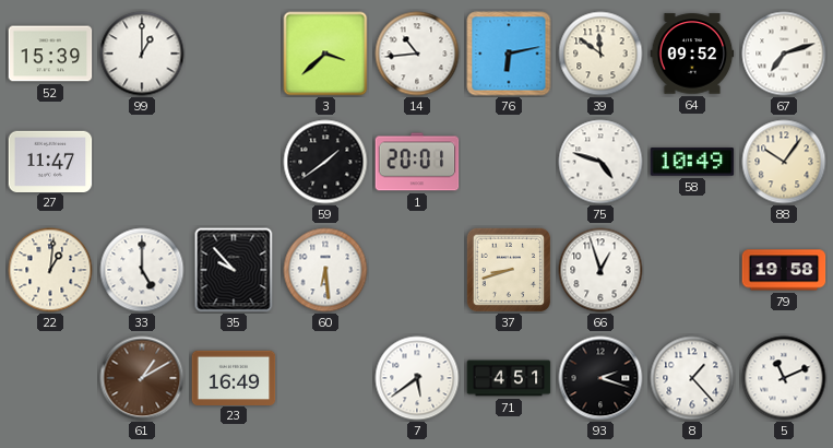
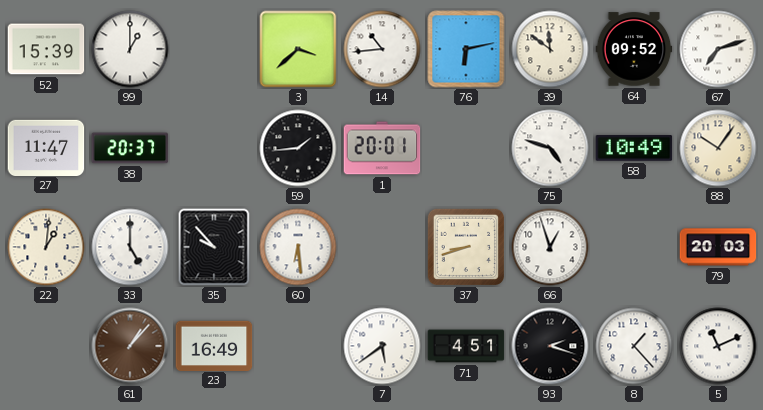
38: none -> 20:37
59: 1:39 -> 1:44
79: 19:58 -> 20:03
61: 1:10 -> 1:07
